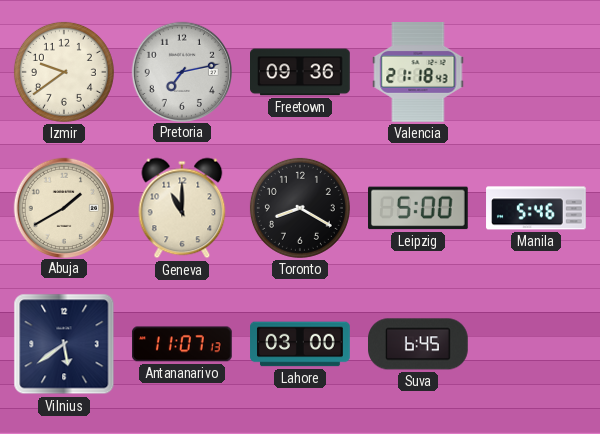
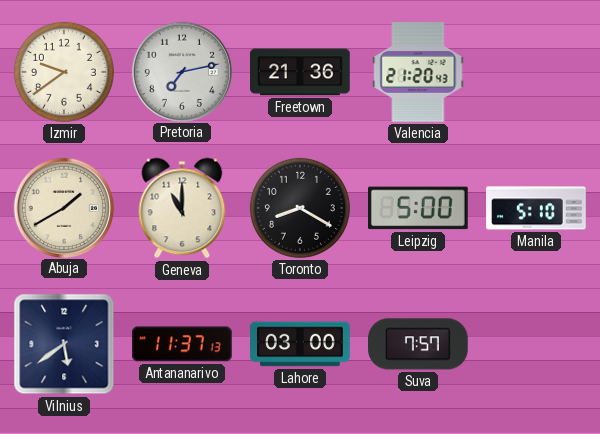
Freetown: 09:36 -> 21:36
Valencia: 21:18 -> 21:20
Manila: 5:46 -> 5:10
Antananarivo: 11:07 -> 11:37
Suva: 6:45 -> 7:57
